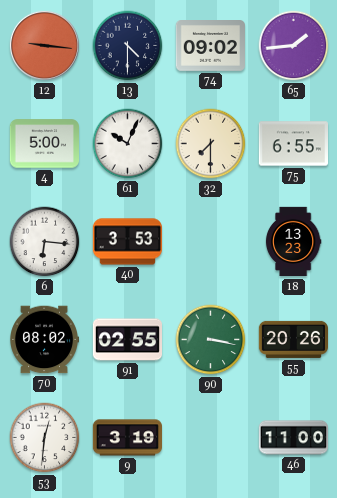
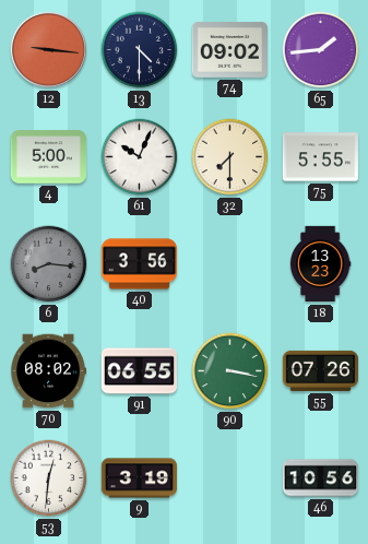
75: 6:55 -> 5:55
6: 6:16 -> 8:16
6 dial: white -> grey
40: 3:53 -> 3:56
91: 02:55 -> 06:55
55: 20:26 -> 07:26
46: 11:00 -> 10:56
